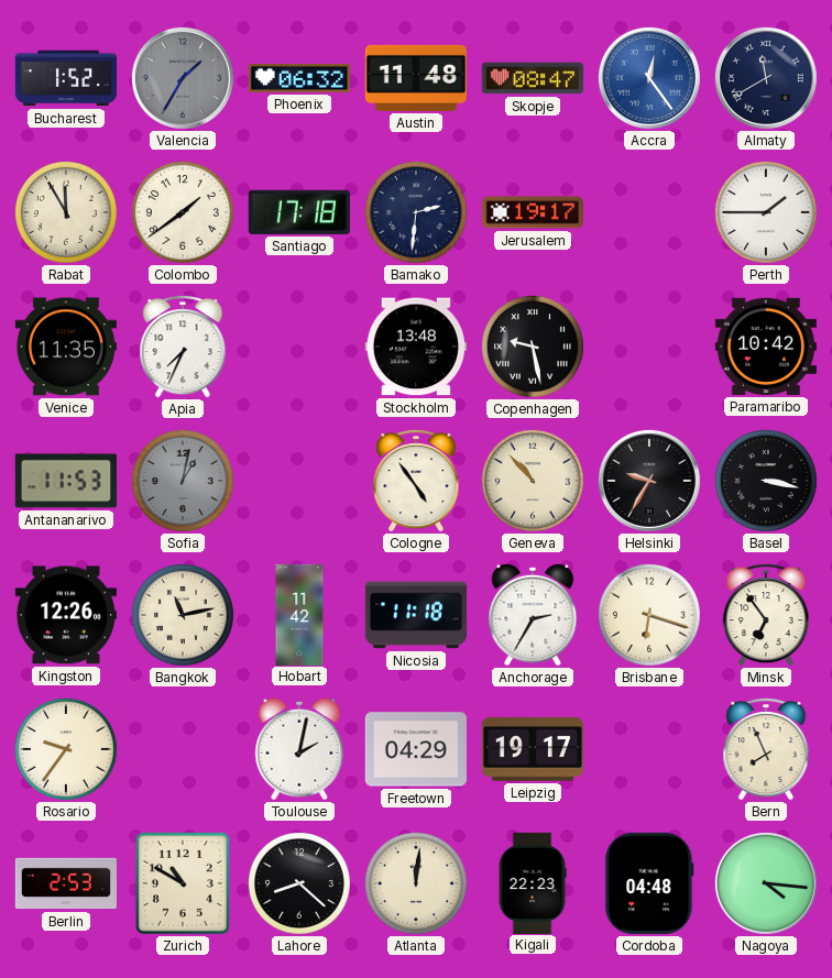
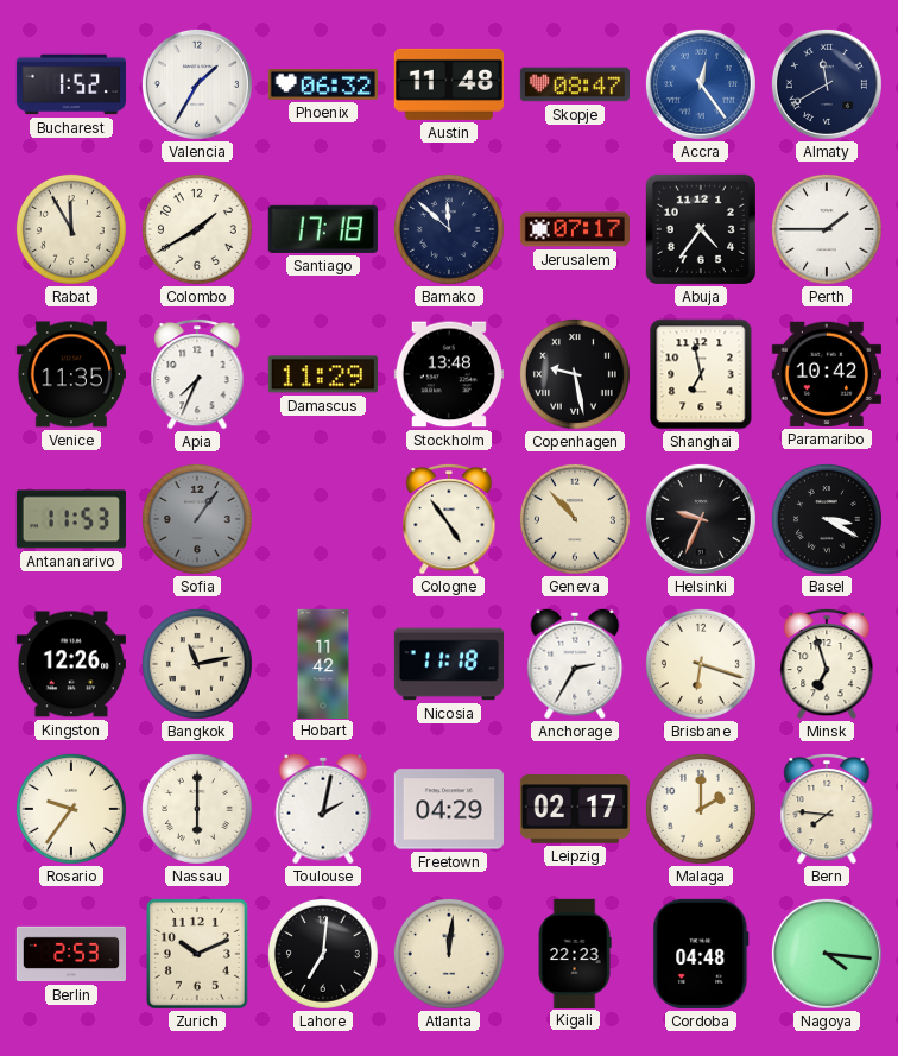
Valencia dial: grey -> white
Colombo: 1:39 -> 1:40
Bamako: 2:31 -> 11:52
Jerusalem: 19:17 -> 07:17
Abuja: none -> 4:36
Damascus: none -> 11:29
Shanghai: none -> 6:58
Sofia: 1:02 -> 1:06
Helsinki: 9:35 -> 9:34
Basel: 3:17 -> 3:20
Minsk: 6:54 -> 6:57
Nassau: none -> 6:00
Leipzig: 19:17 -> 02:17
Malaga: none -> 2:00
Bern: 7:56 -> 7:46
Zurich: 10:50 -> 10:11
Lahore: 8:22 -> 7:01
